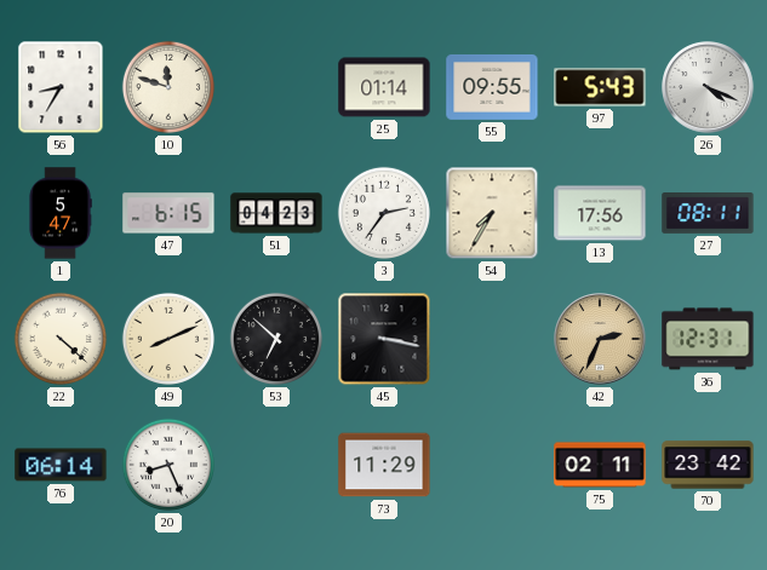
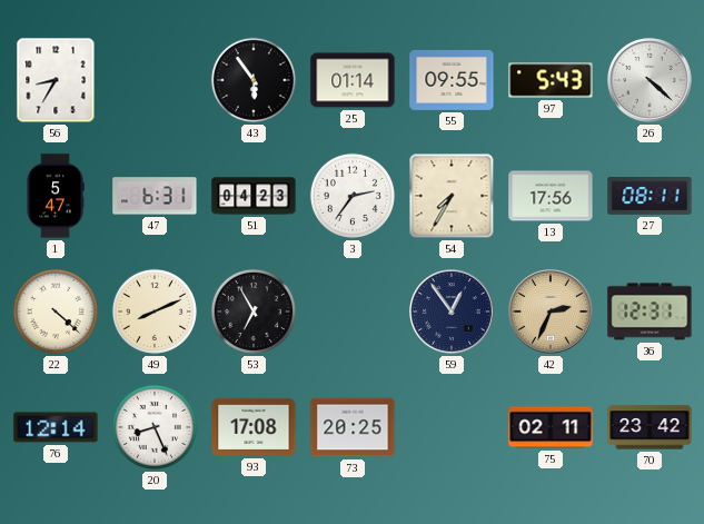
10: 11:48 -> none
43: none -> 5:54
26: 4:19 -> 4:22
47: 6:15 -> 6:31
53: 6:52 -> 6:55
45: 3:17 -> none
59: none -> 12:54
76: 06:14 -> 12:14
93: none -> 17:08
73: 11:29 -> 20:25
